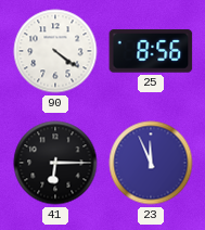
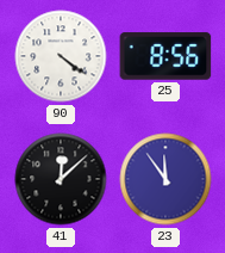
41: 6:15 -> 12:08
23: 11:56 -> 11:54
